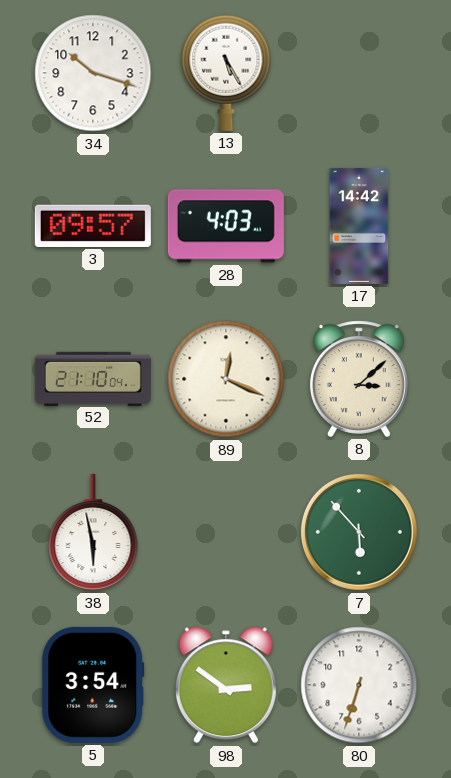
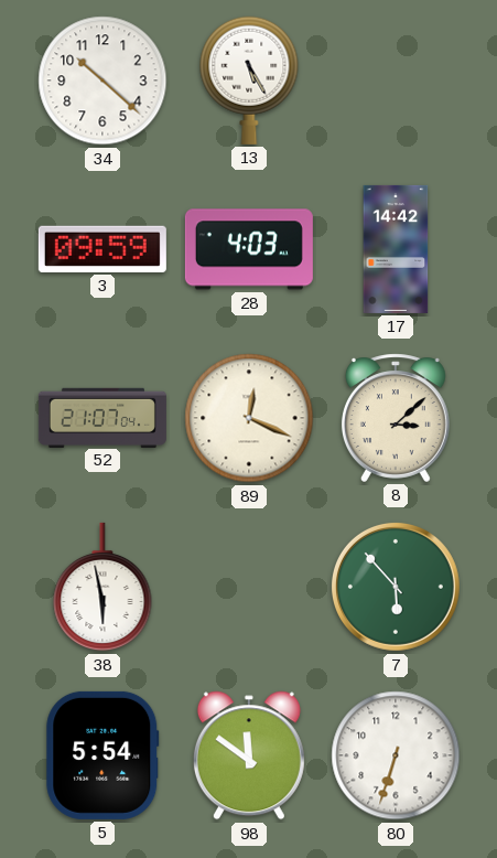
34: 10:18 -> 10:22
3: 09:57 -> 09:59
52: 21:10 -> 21:07
5: 3:54 -> 5:54
98: 2:51 -> 11:51
